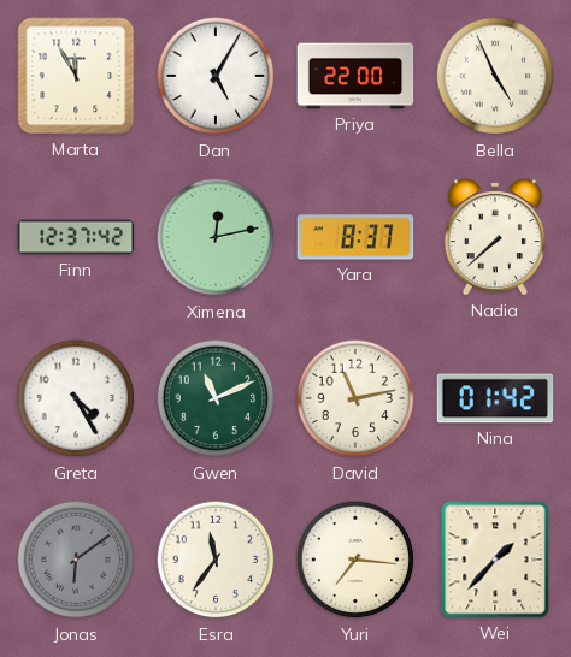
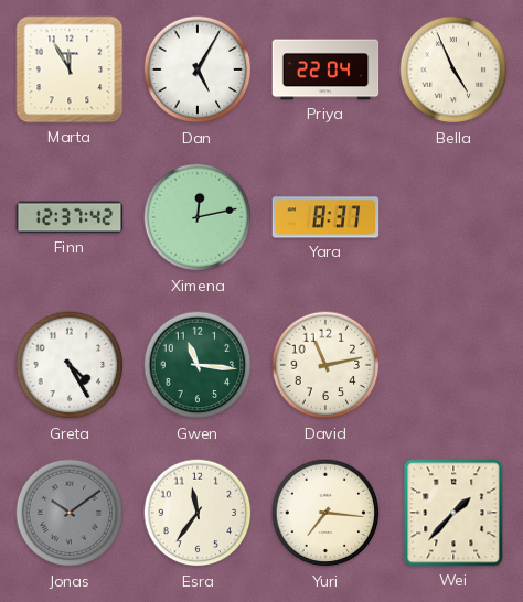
Priya: 22:00 -> 22:04
Nadia: 7:38 -> none
Gwen: 11:11 -> 11:16
Nina: 01:42 -> none
Jonas: 6:09 -> 10:09
